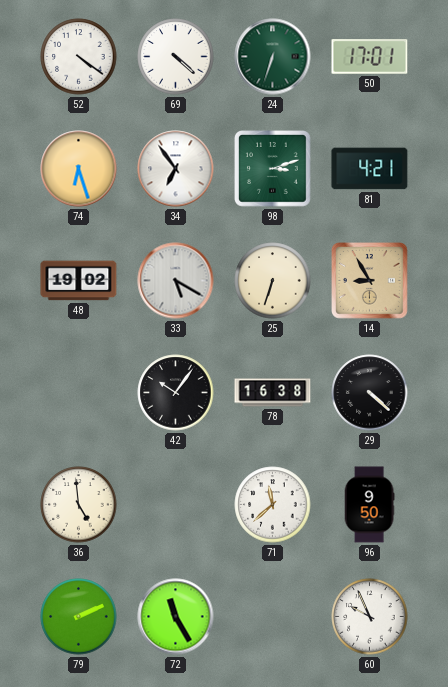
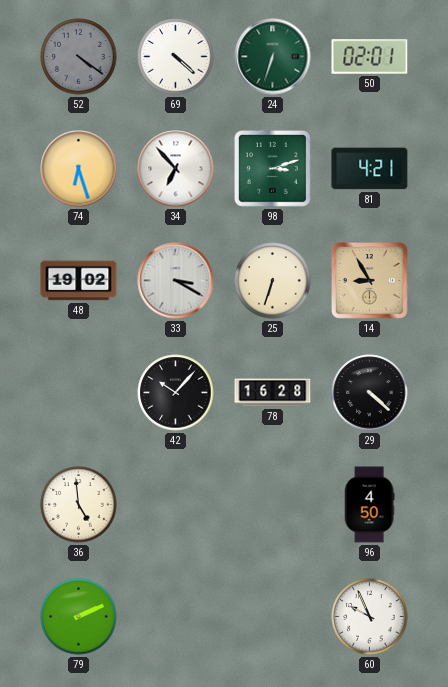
52 dial: white -> grey
50: 17:01 -> 02:01
34: 6:54 -> 6:53
33: 5:20 -> 3:20
42: 10:06 -> 10:07
78: 16:38 -> 16:28
71: 11:38 -> none
96: 9:50 -> 4:50
72: 11:25 -> none
